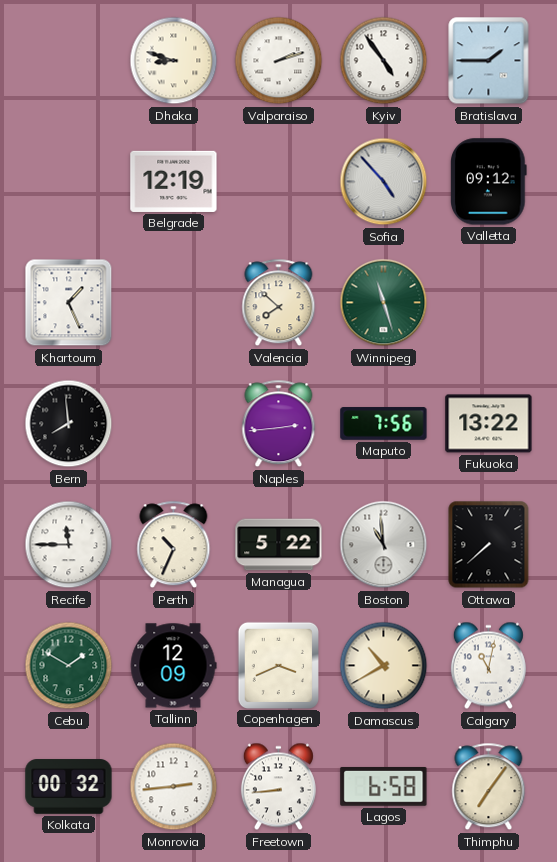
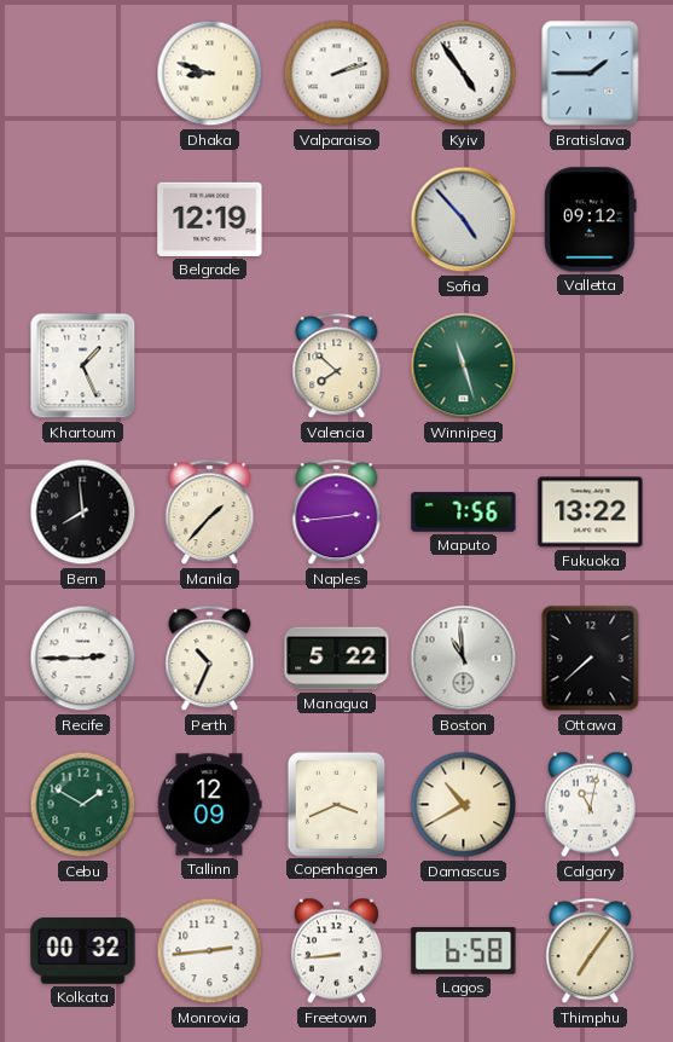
Manila: none -> 1:37
Recife: 11:45 -> 2:45
